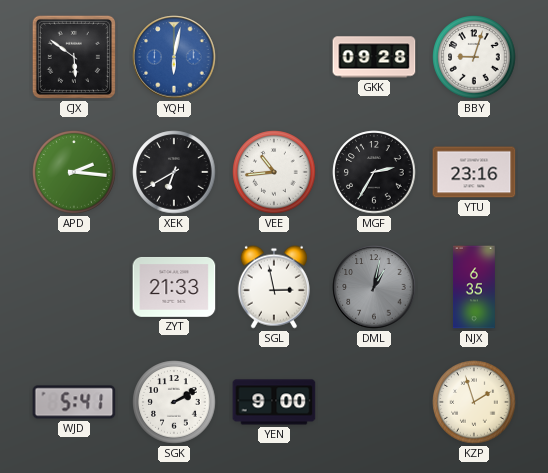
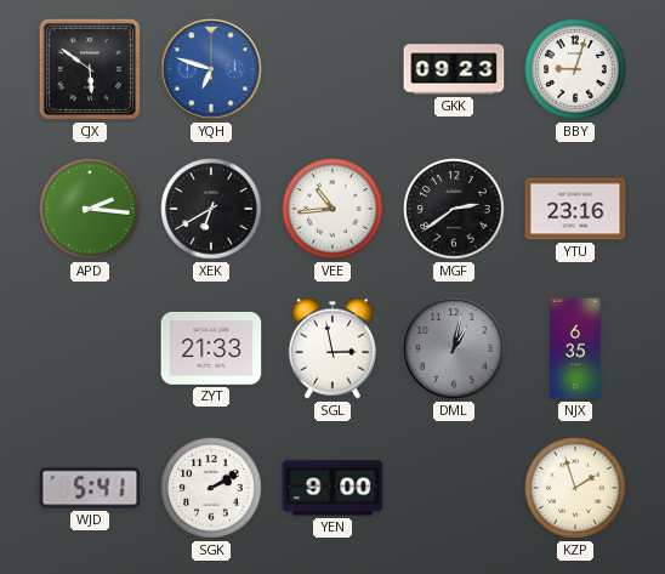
YQH: 6:02 -> 6:48
GKK: 09:28 -> 09:23
MGF: 2:35 -> 2:39
